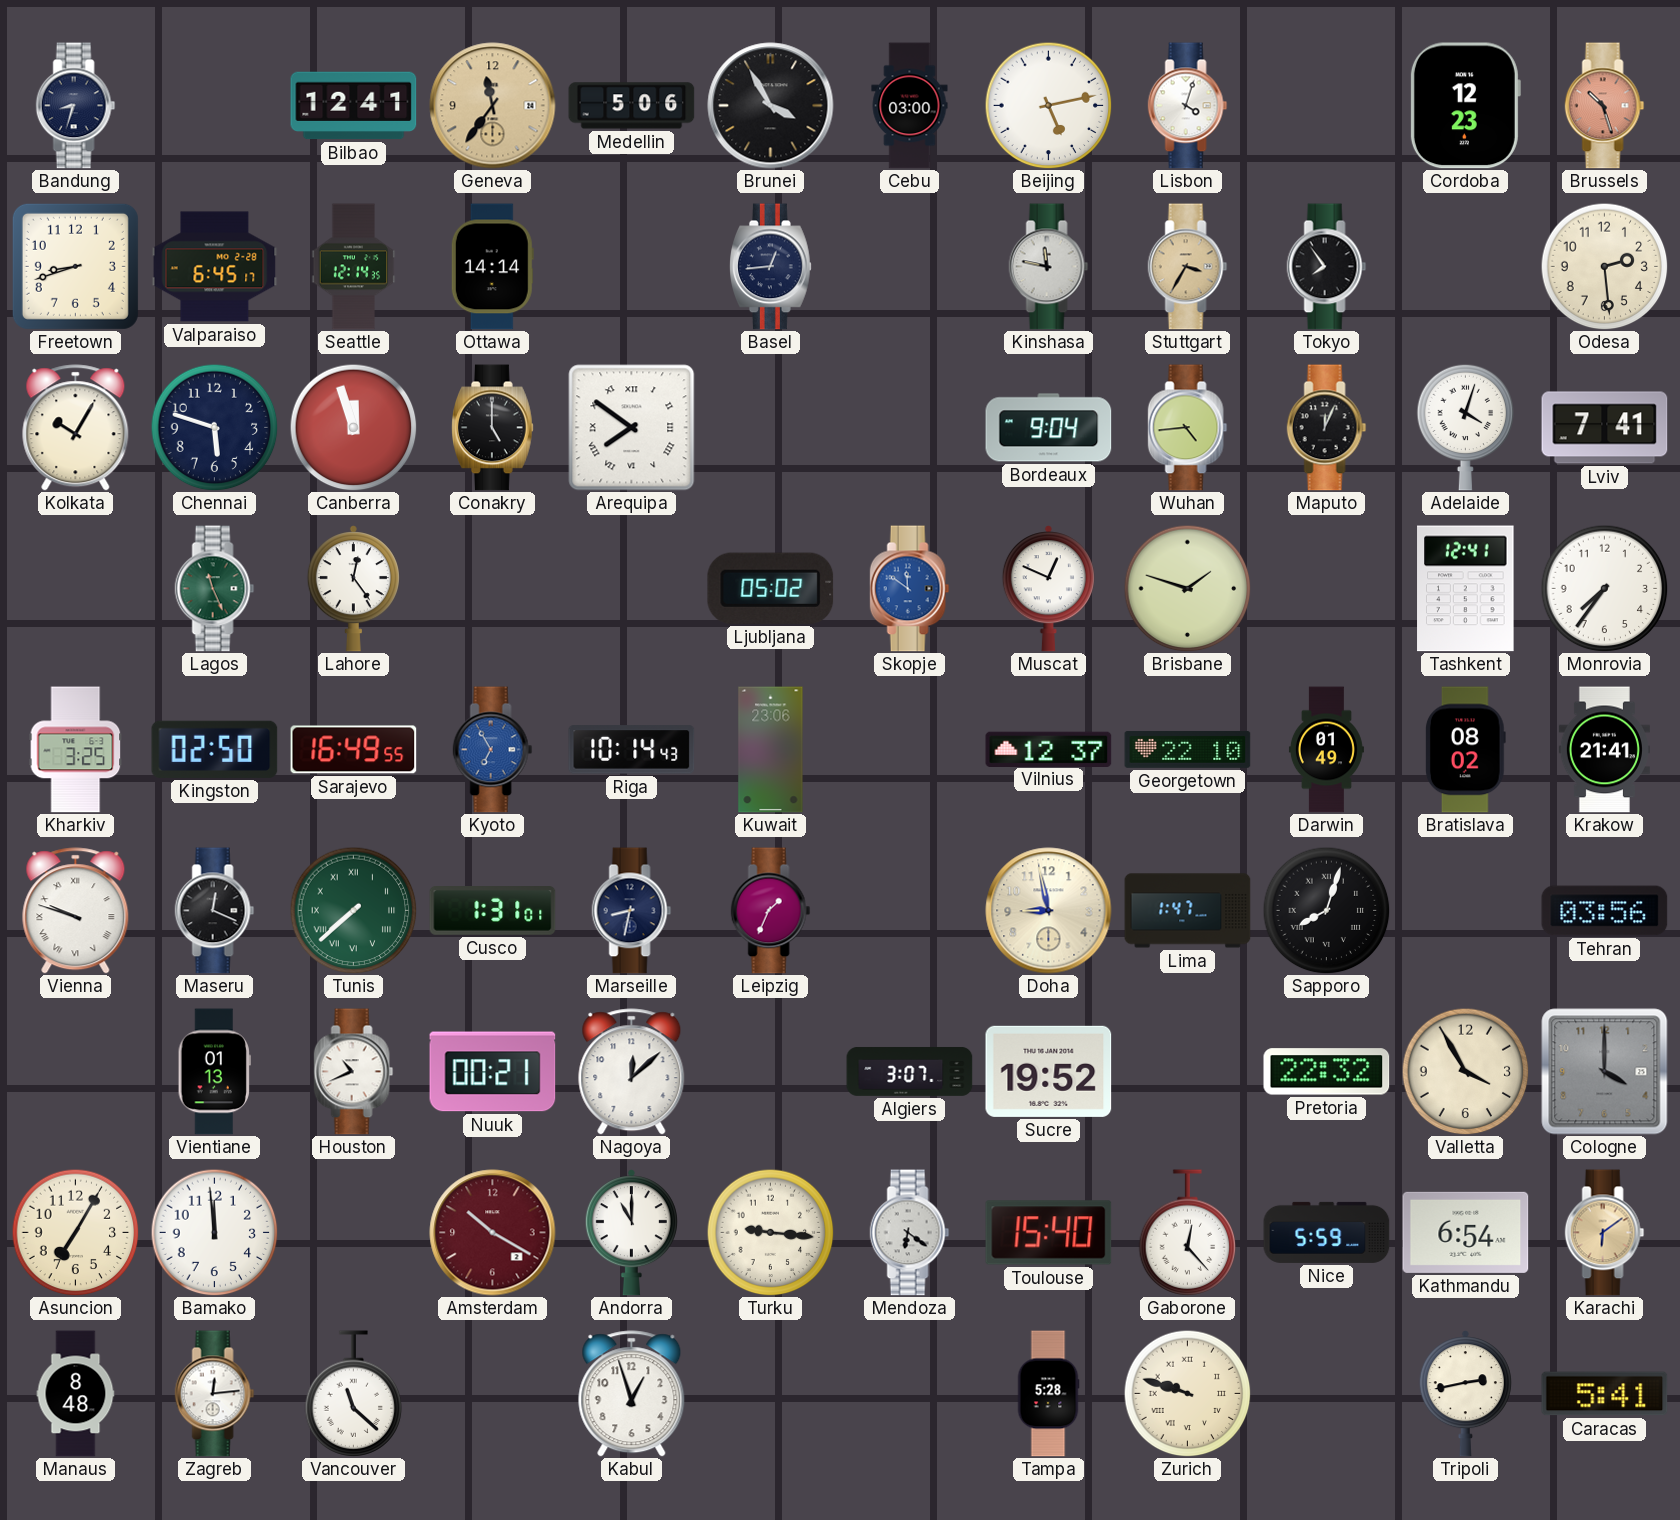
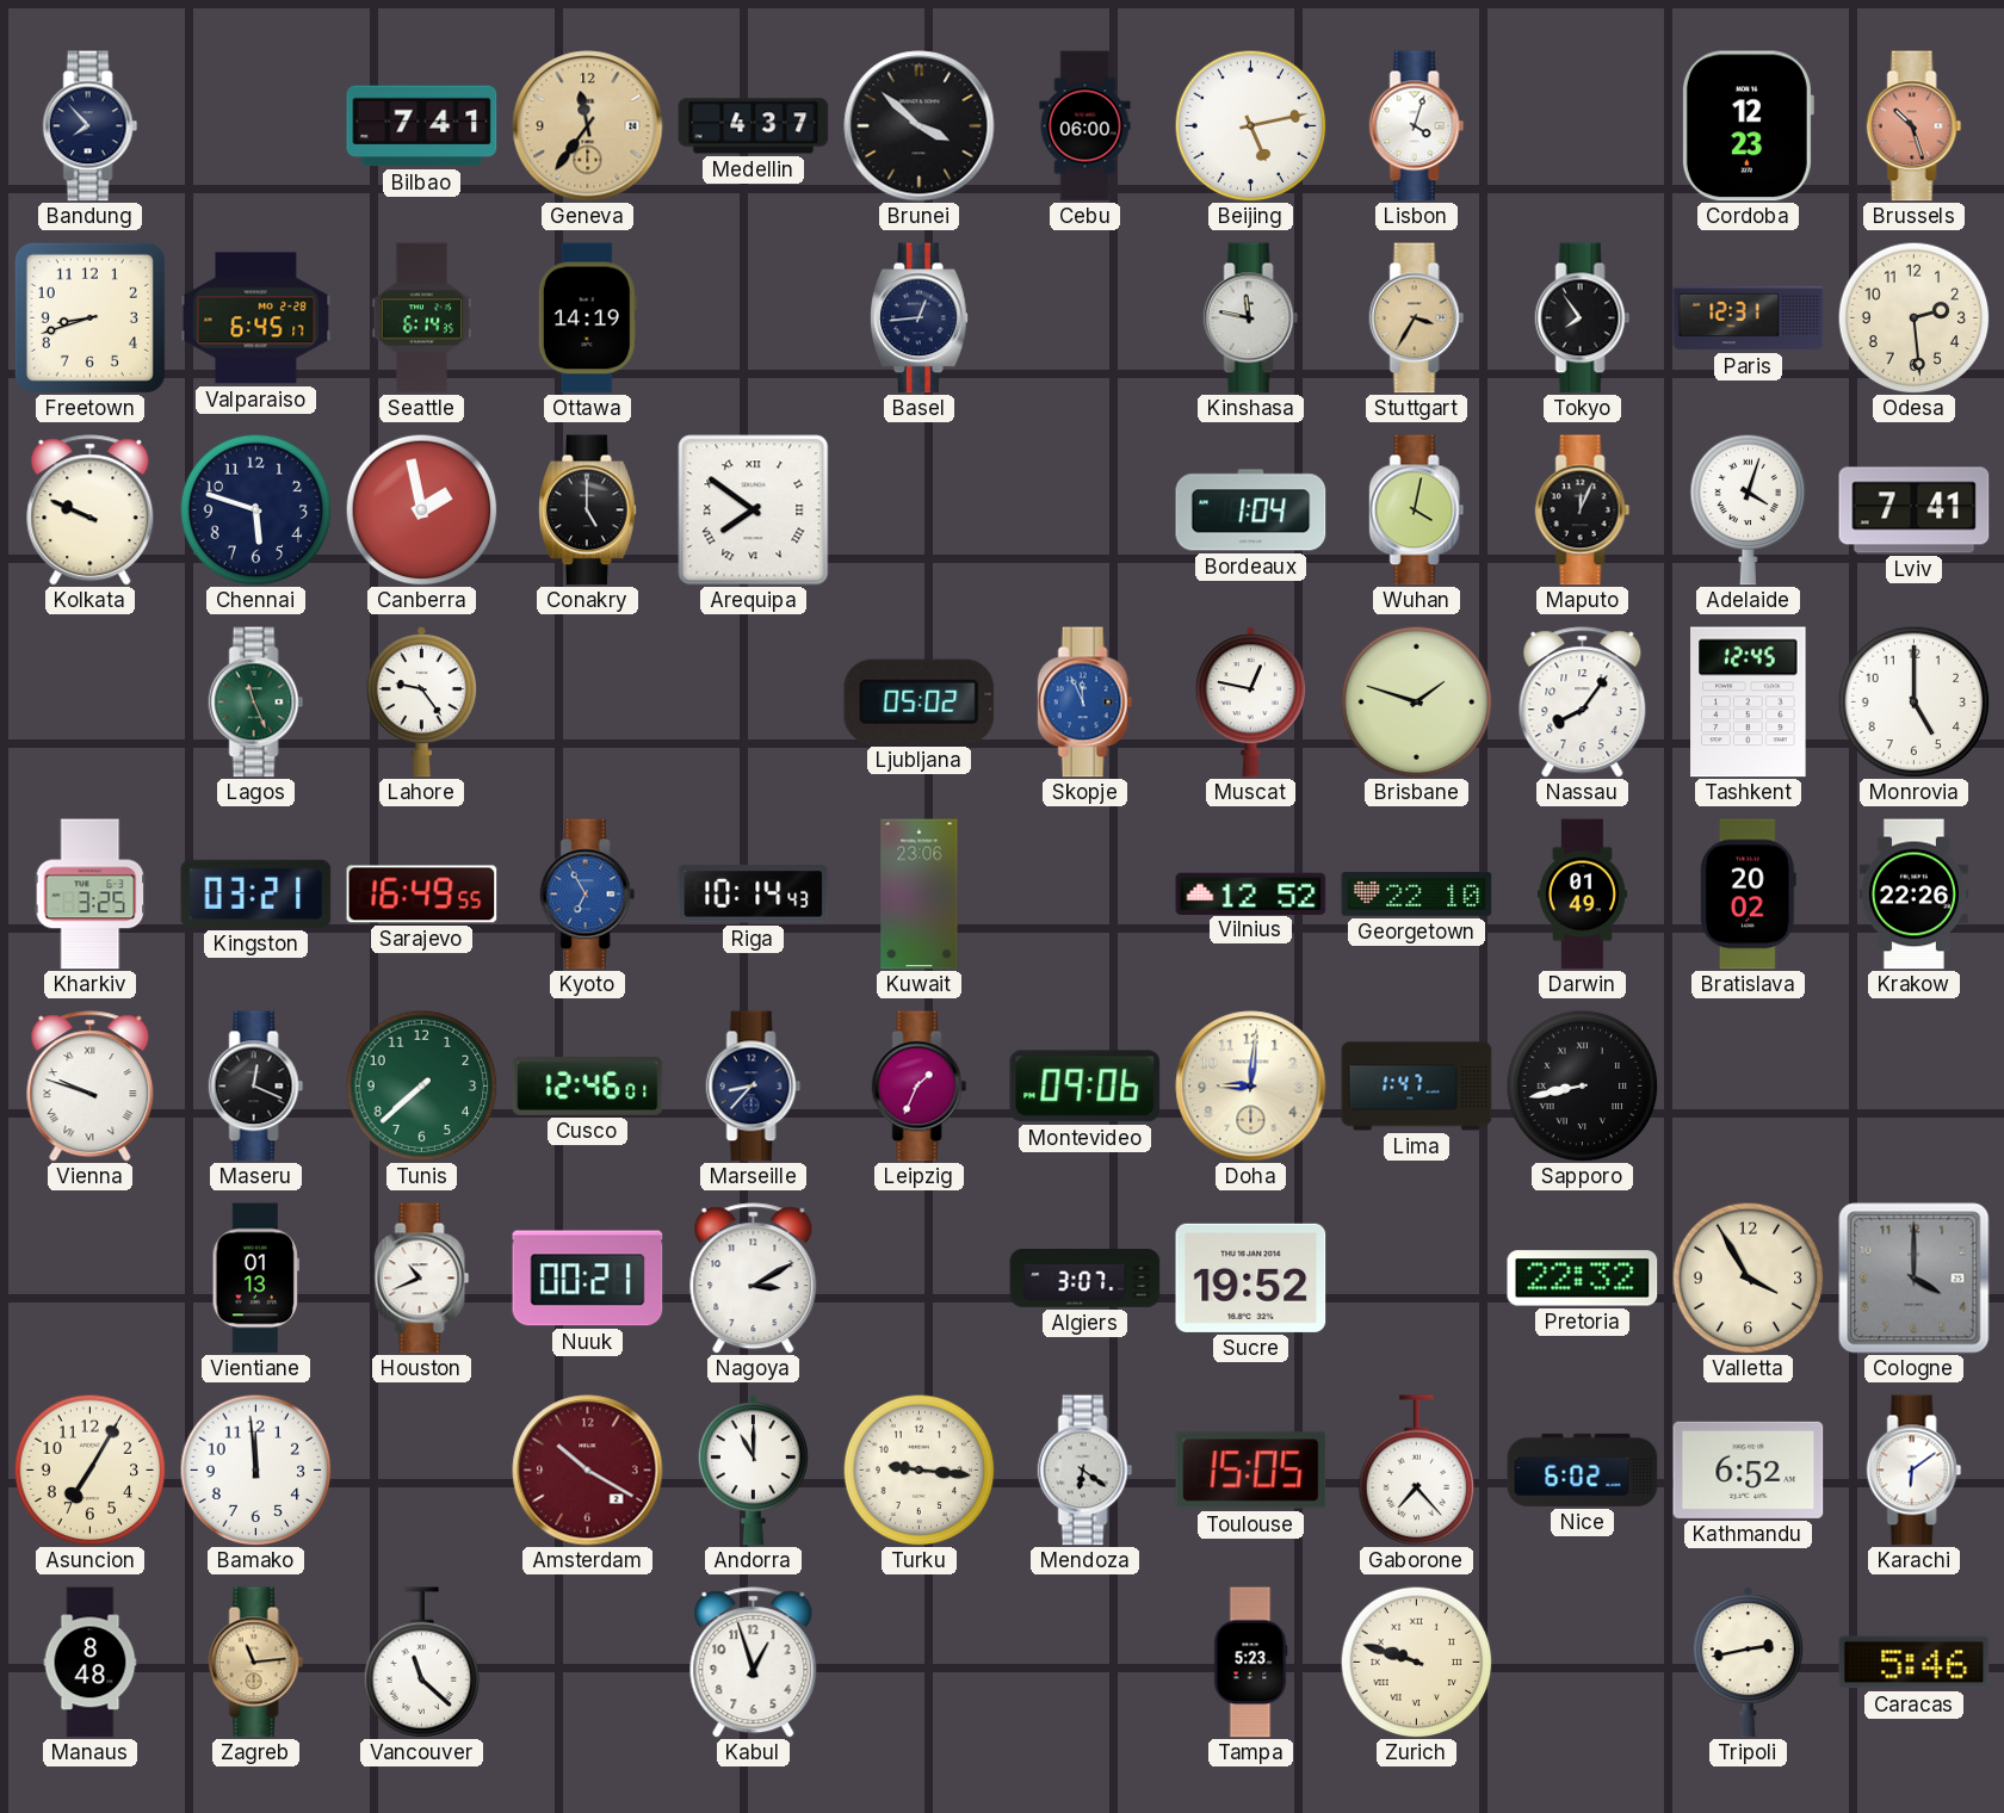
Bandung: 8:33 -> 7:53
Bilbao: 12:41 -> 7:41
Medellin: 5:06 -> 4:37
Brunei: 3:55 -> 3:52
Cebu: 03:00 -> 06:00
Seattle: 12:14 -> 6:14
Ottawa: 14:14 -> 14:19
Paris: none -> 12:31
Kolkata: 10:05 -> 9:49
Canberra: 11:57 -> 1:58
Bordeaux: 9:04 -> 1:04
Wuhan: 4:44 -> 4:02
Lahore: 12:24 -> 9:24
Skopje: 11:51 -> 11:56
Muscat: 12:49 -> 12:47
Nassau: none -> 8:06
Tashkent: 12:41 -> 12:45
Monrovia: 7:36 -> 5:00
Kingston: 02:50 -> 03:21
Vilnius: 12:37 -> 12:52
Bratislava: 08:02 -> 20:02
Krakow: 21:41 -> 22:26
Tunis numerals: Roman -> Arabic
Cusco: 1:31 -> 12:46
Marseille: 8:32 -> 8:37
Montevideo: none -> 09:06
Doha: 8:58 -> 9:01
Sapporo: 8:03 -> 8:43
Tehran: 03:56 -> none
Nagoya: 12:08 -> 3:10
Toulouse: 15:40 -> 15:05
Gaborone: 12:23 -> 7:23
Nice: 5:59 -> 6:02
Kathmandu: 6:54 -> 6:52
Karachi dial: champagne -> white
Zagreb: 12:14 -> 11:14
Zagreb dial: white -> champagne
Tampa: 5:28 -> 5:23
Caracas: 5:41 -> 5:46
